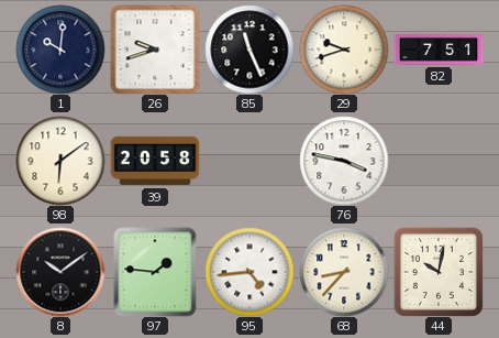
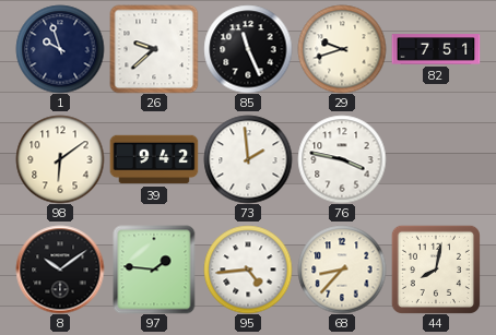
1: 10:01 -> 9:57
26: 9:42 -> 9:38
39: 20:58 -> 9:42
73: none -> 1:59
44: 10:02 -> 8:02
